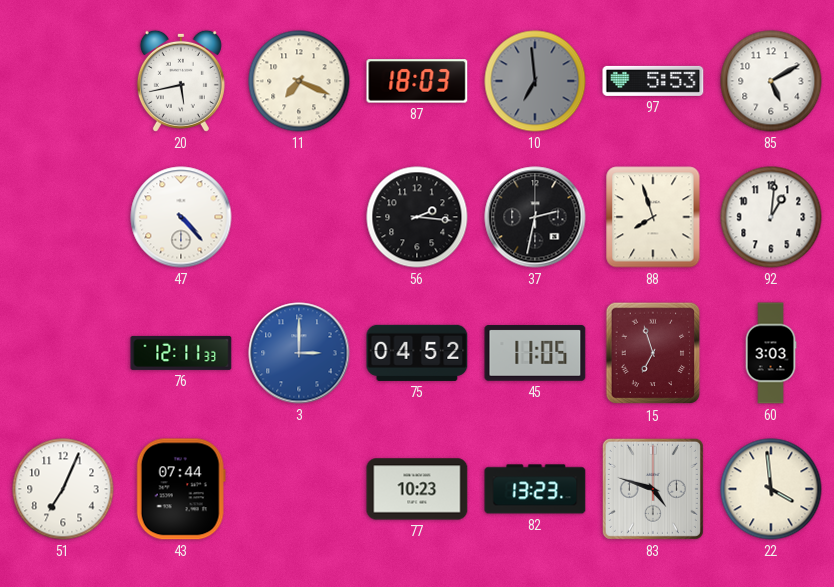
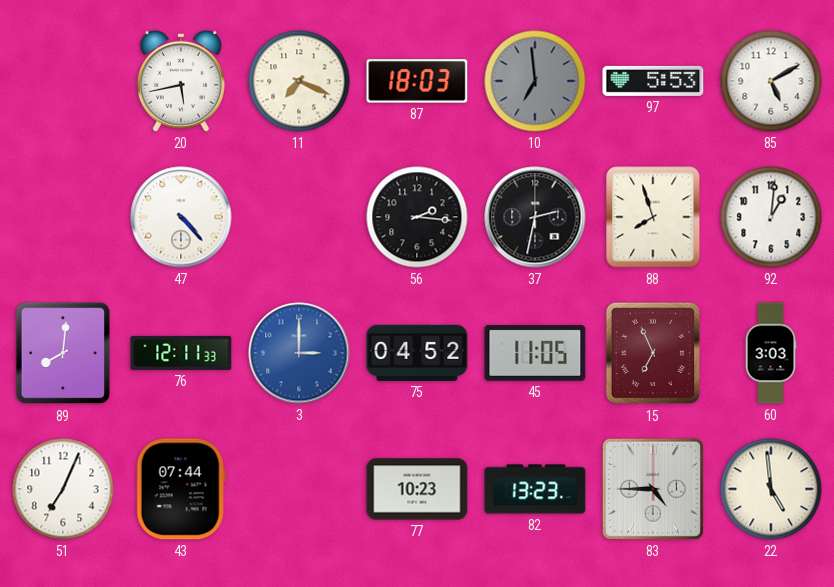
89: none -> 8:01
15: 6:57 -> 6:56
83: 4:48 -> 4:45
22: 3:59 -> 4:59
